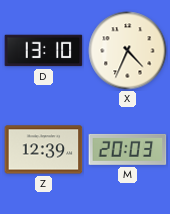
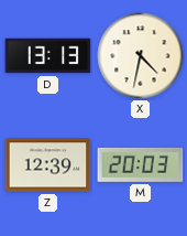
D: 13:10 -> 13:13
X: 4:34 -> 4:32
